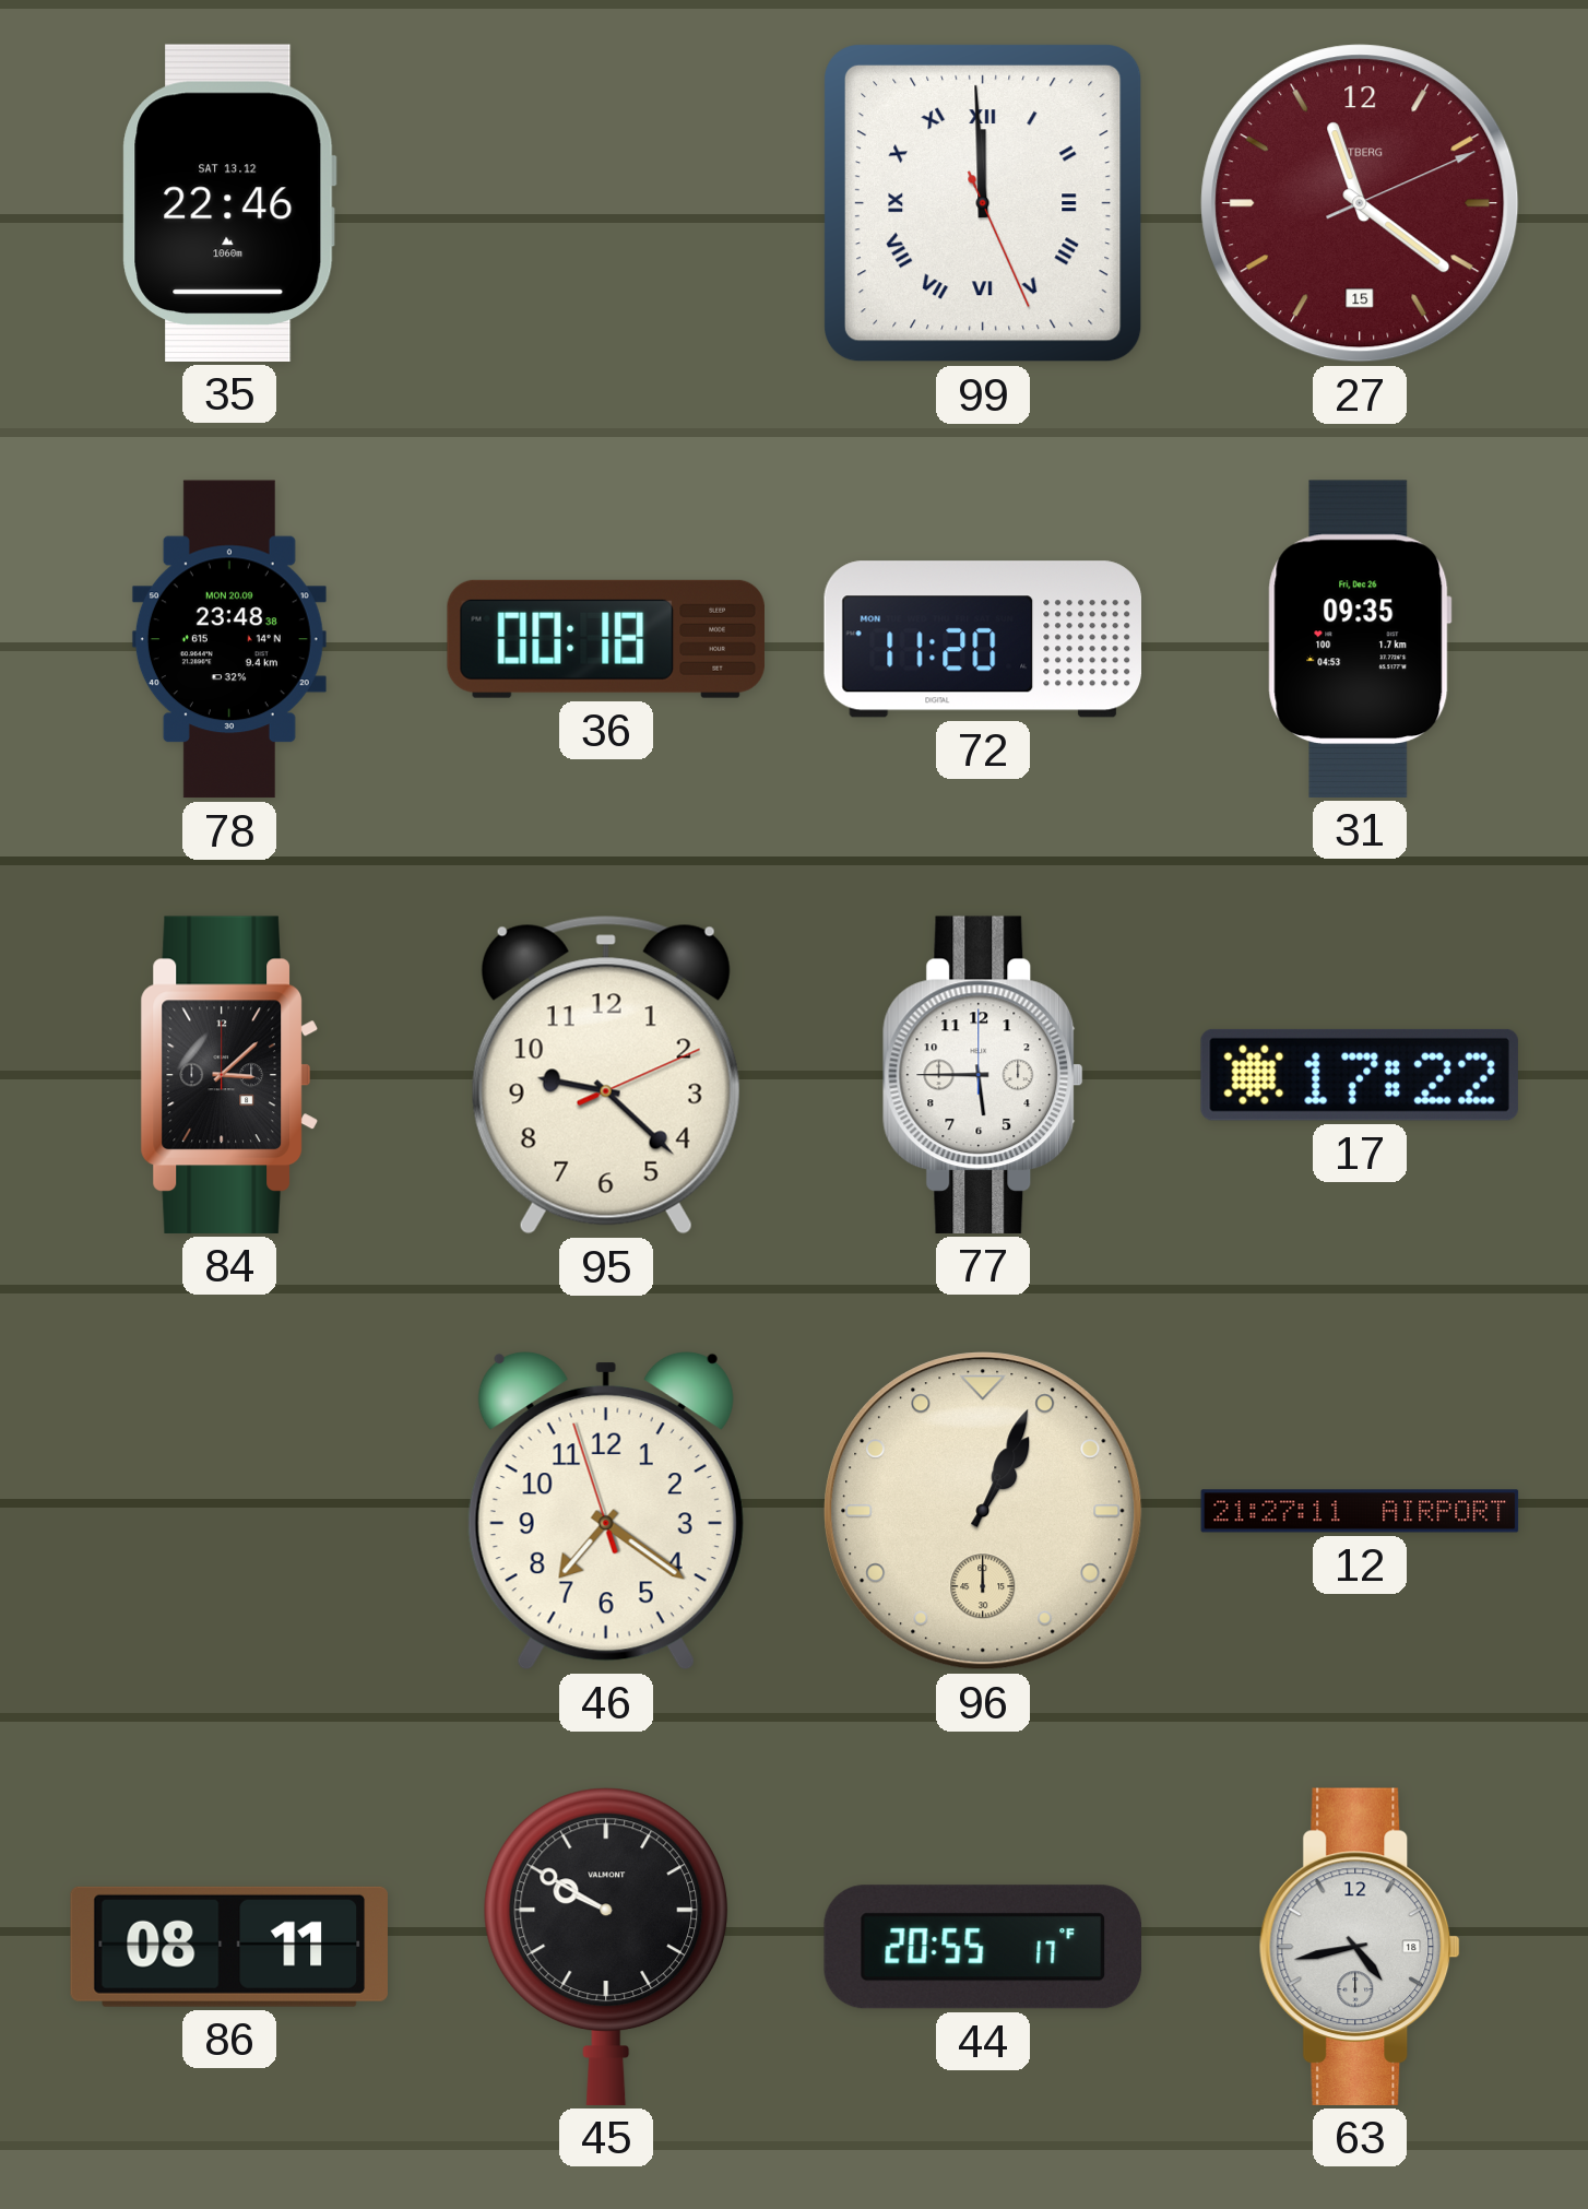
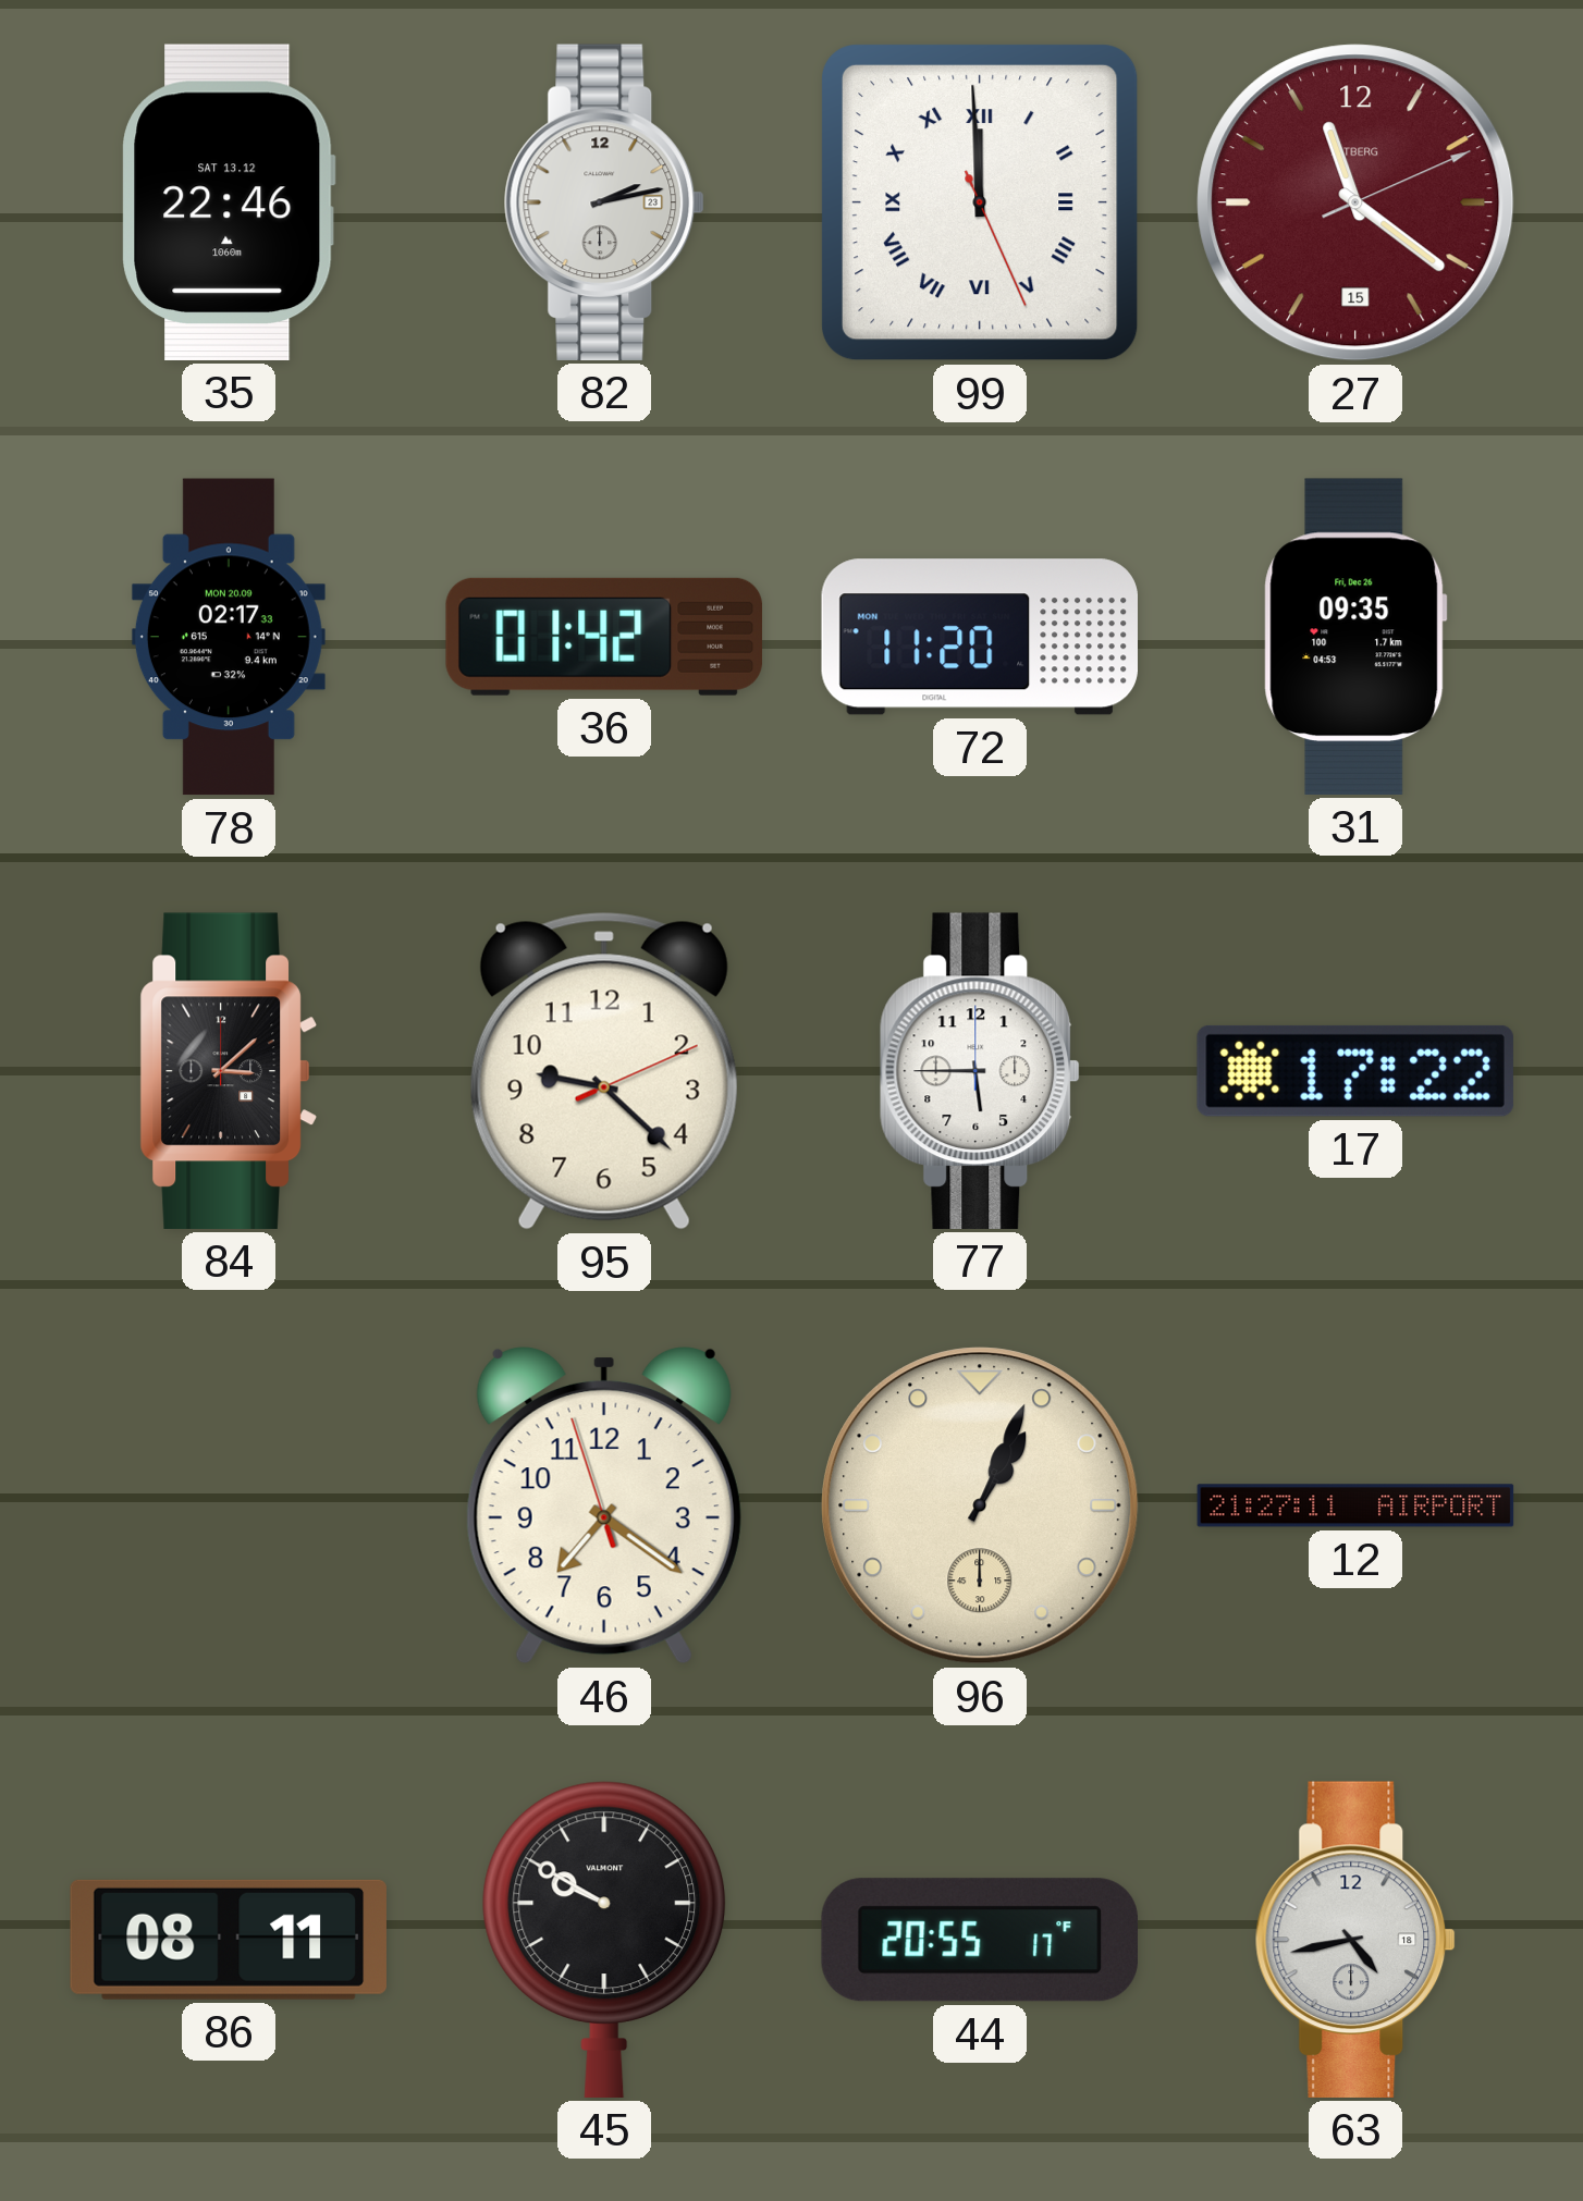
82: none -> 2:13
78: 23:48 -> 02:17
36: 00:18 -> 01:42
